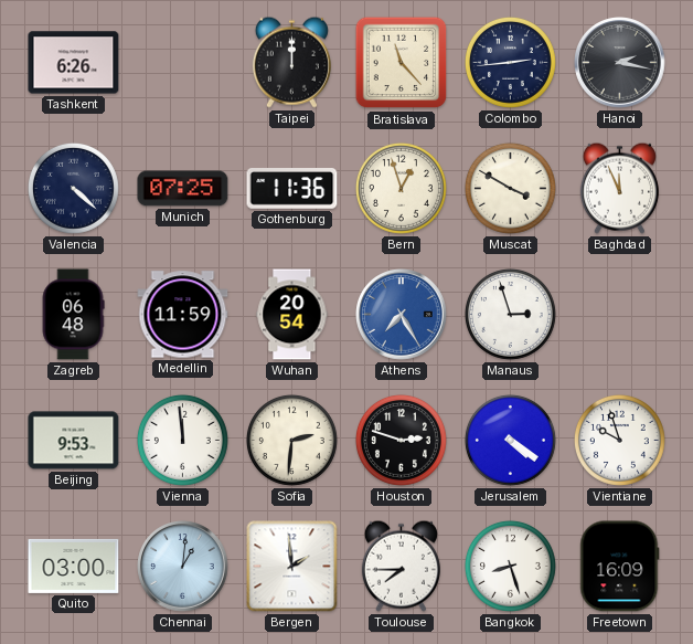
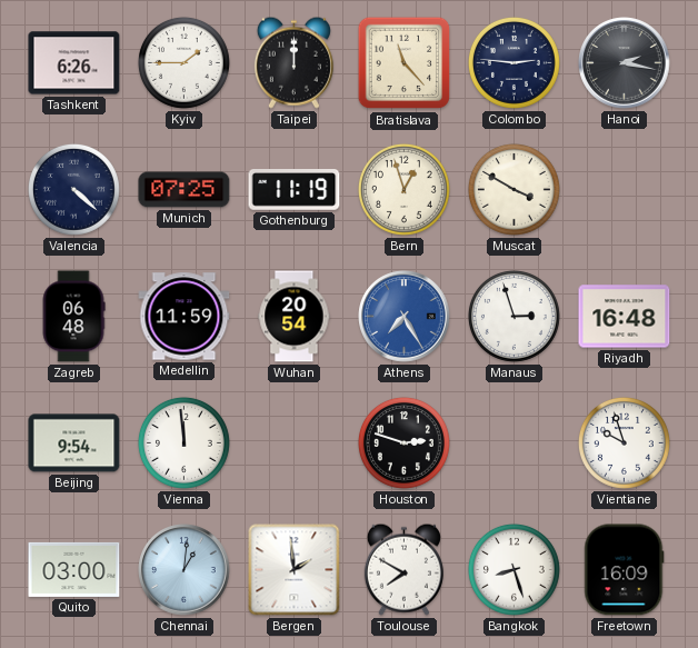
Kyiv: none -> 1:45
Colombo: 2:44 -> 2:46
Gothenburg: 11:36 -> 11:19
Baghdad: 11:56 -> none
Riyadh: none -> 16:48
Beijing: 9:53 -> 9:54
Sofia: 2:31 -> none
Jerusalem: 4:21 -> none
Toulouse: 7:45 -> 7:50
